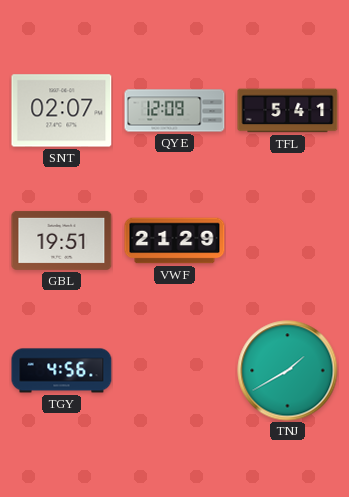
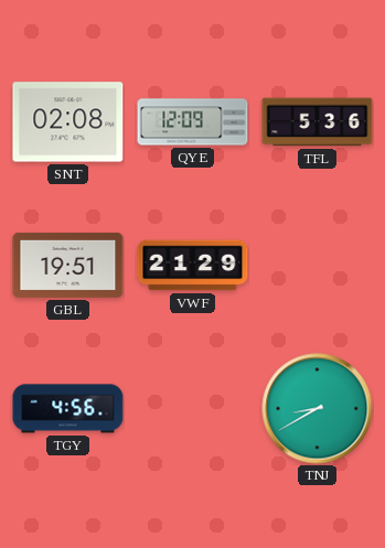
SNT: 02:07 -> 02:08
TFL: 5:41 -> 5:36
TNJ: 1:40 -> 8:40
